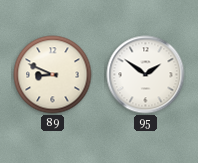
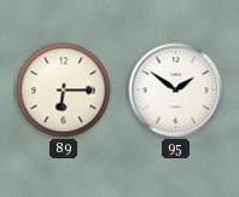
89: 8:49 -> 6:15
